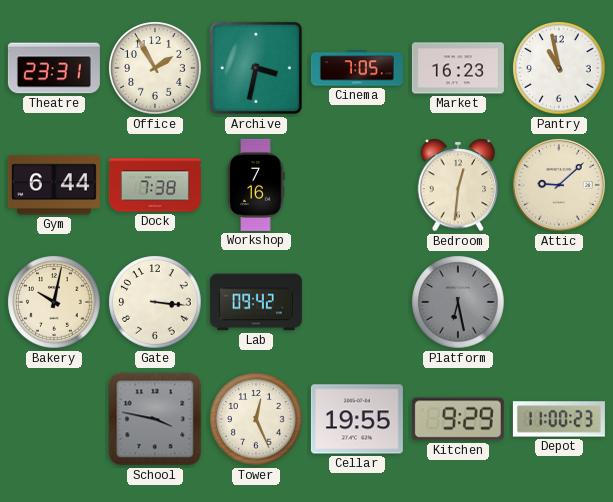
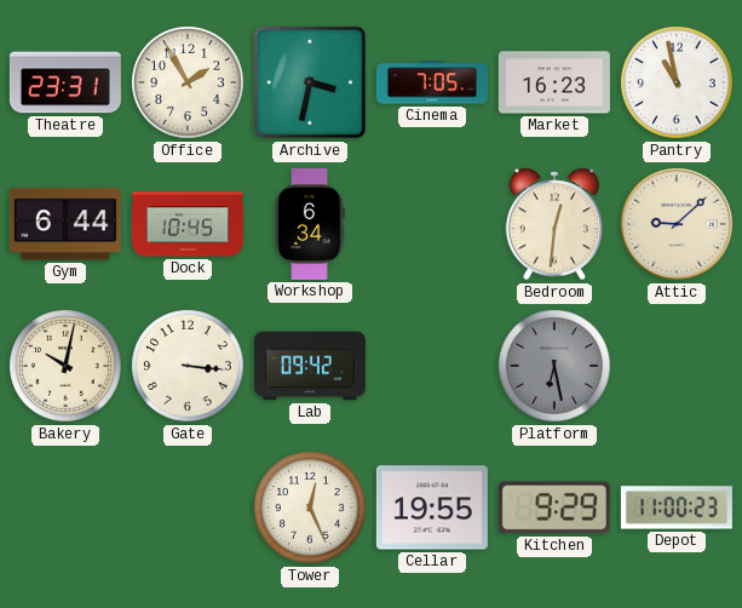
Dock: 7:38 -> 10:45
Workshop: 7:16 -> 6:34
School: 3:47 -> none
